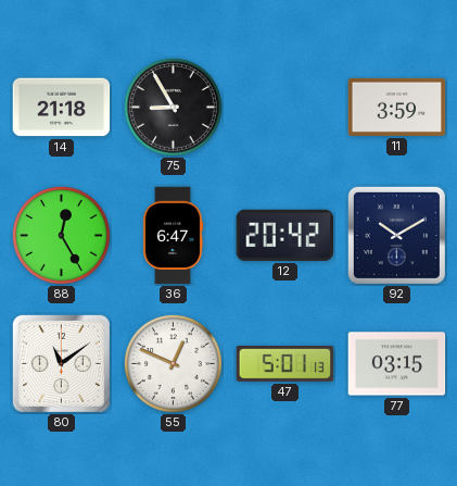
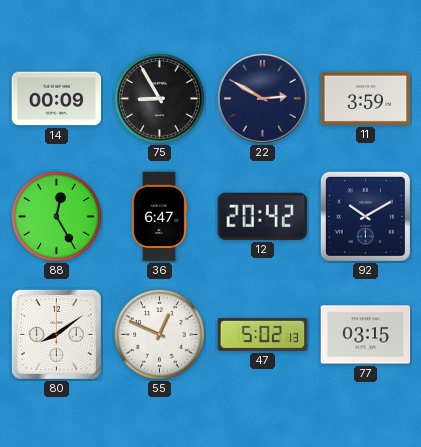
14: 21:18 -> 00:09
22: none -> 2:50
80: 11:09 -> 8:09
47: 5:01 -> 5:02
